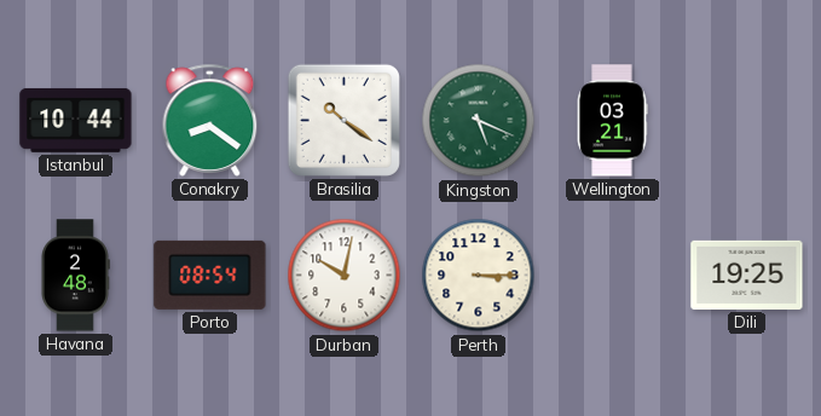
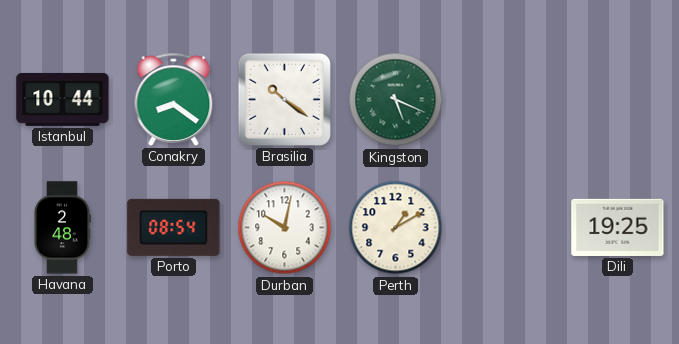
Wellington: 03:21 -> none
Perth: 3:15 -> 1:10
